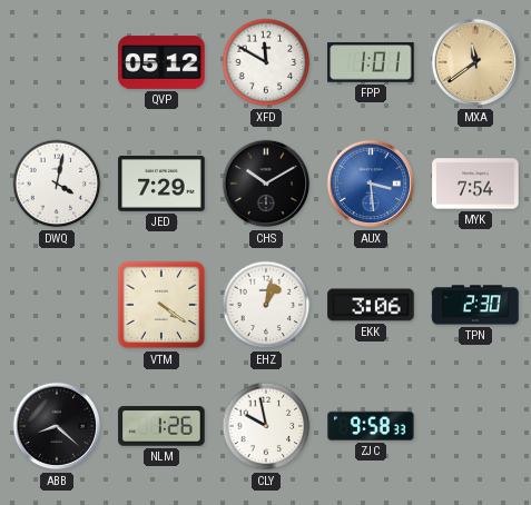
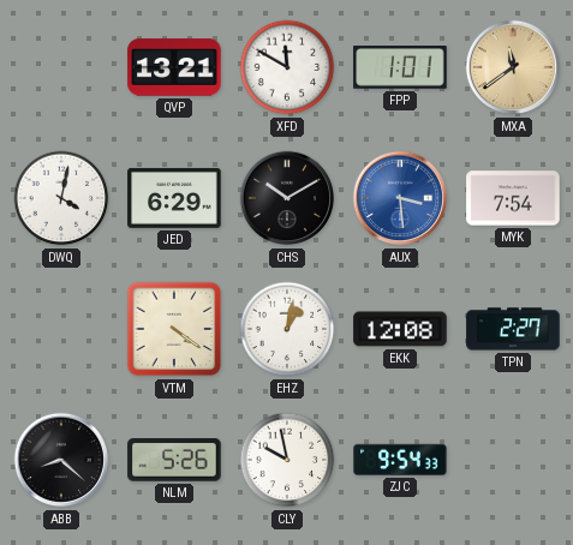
QVP: 05:12 -> 13:21
JED: 7:29 -> 6:29
EKK: 3:06 -> 12:08
TPN: 2:30 -> 2:27
NLM: 1:26 -> 5:26
ZJC: 9:58 -> 9:54
